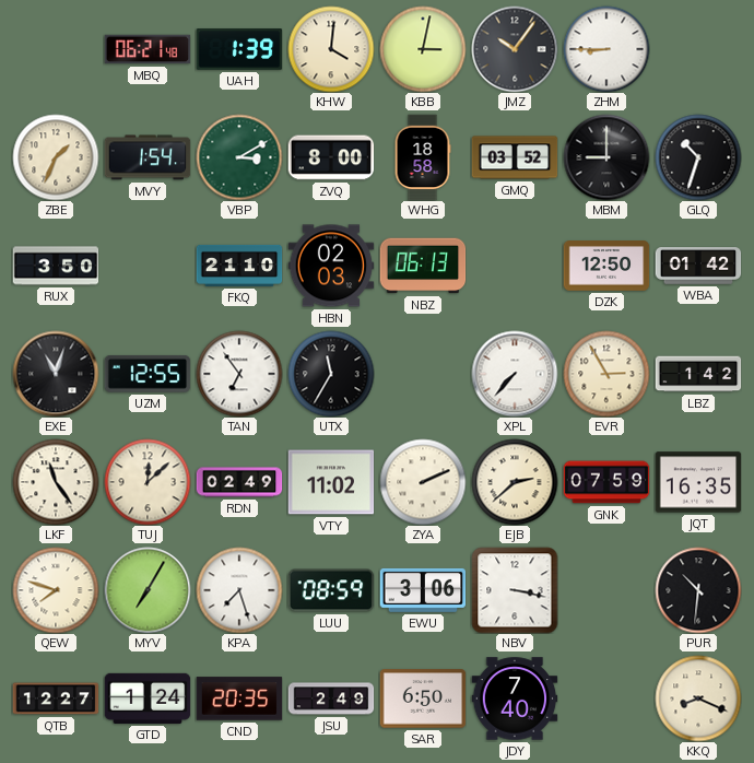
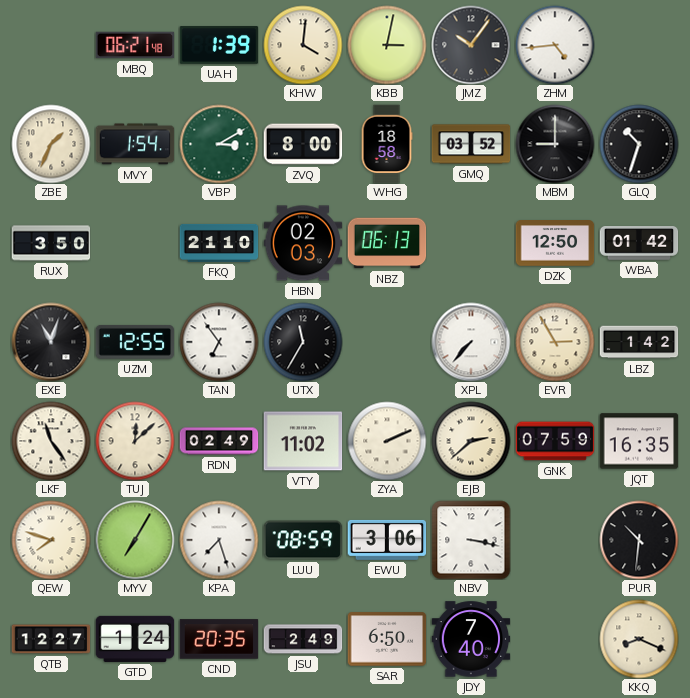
ZHM: 8:45 -> 4:44
